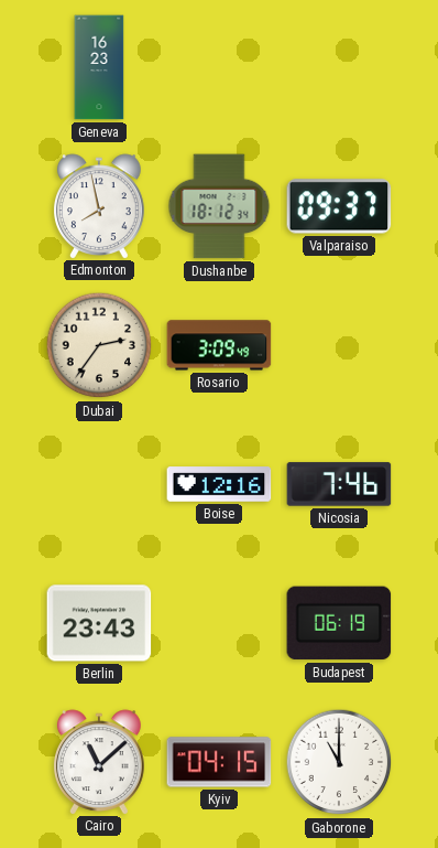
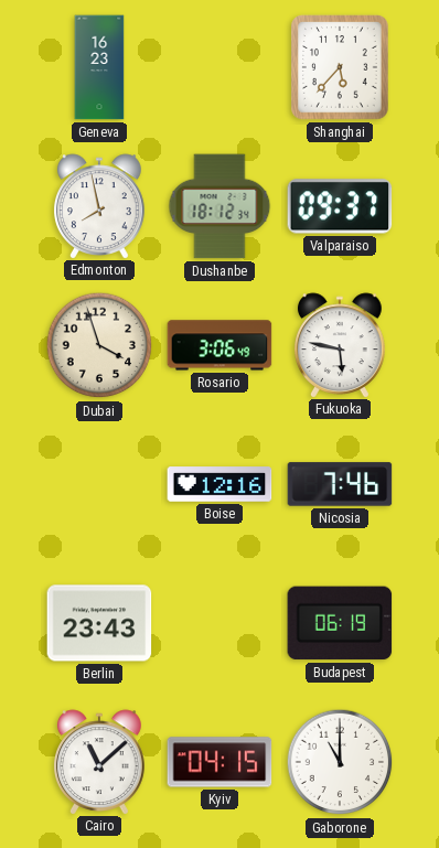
Shanghai: none -> 5:37
Dubai: 2:36 -> 3:57
Rosario: 3:09 -> 3:06
Fukuoka: none -> 5:47
